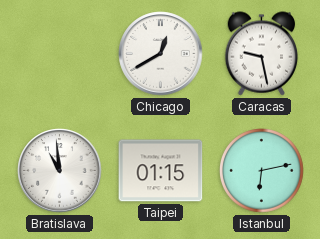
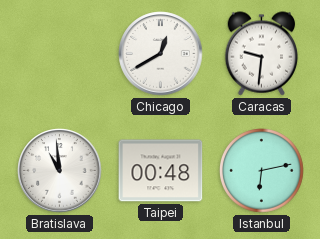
Caracas: 9:28 -> 9:31
Taipei: 01:15 -> 00:48
